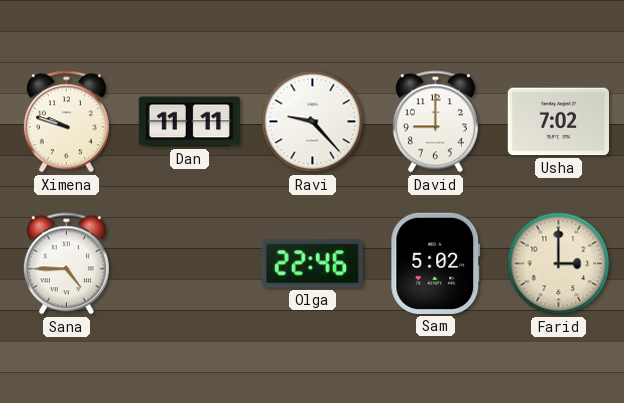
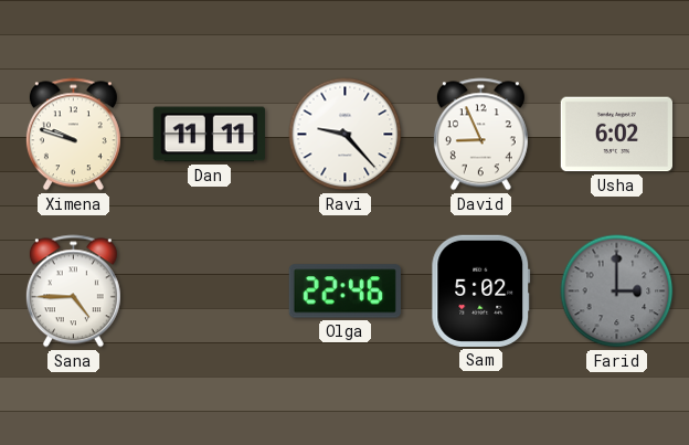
David: 9:00 -> 8:56
Usha: 7:02 -> 6:02
Farid dial: cream -> grey
